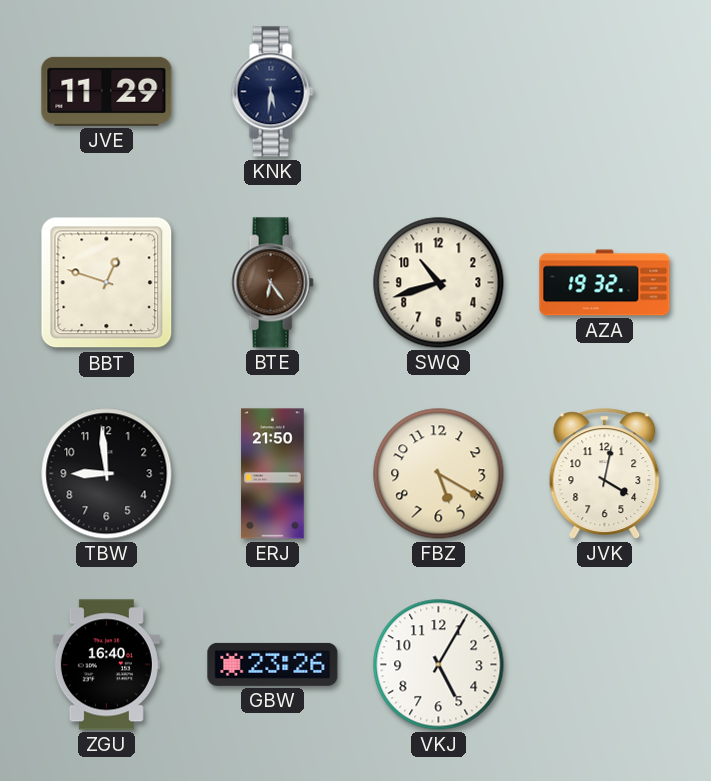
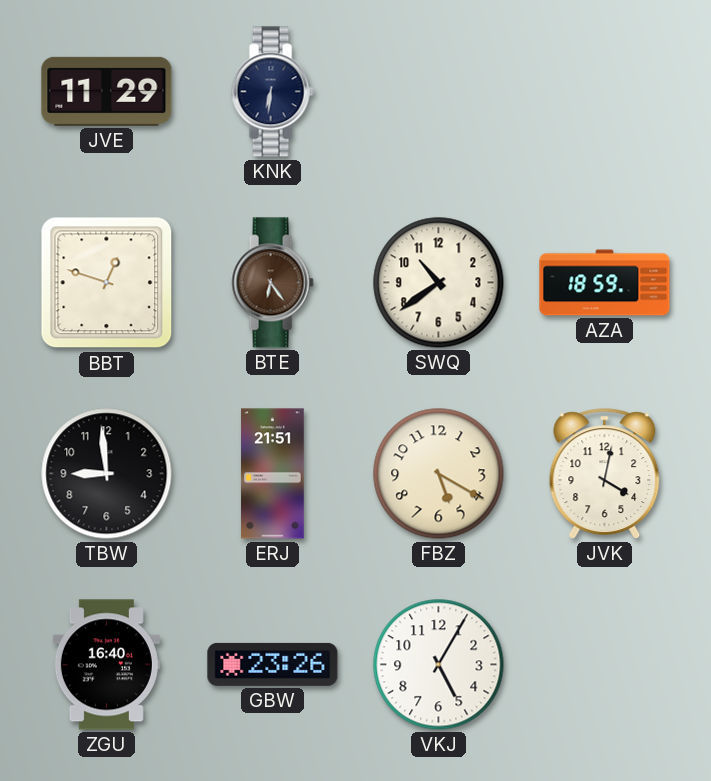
KNK: 5:31 -> 6:31
SWQ: 10:42 -> 10:39
AZA: 19:32 -> 18:59
ERJ: 21:50 -> 21:51
